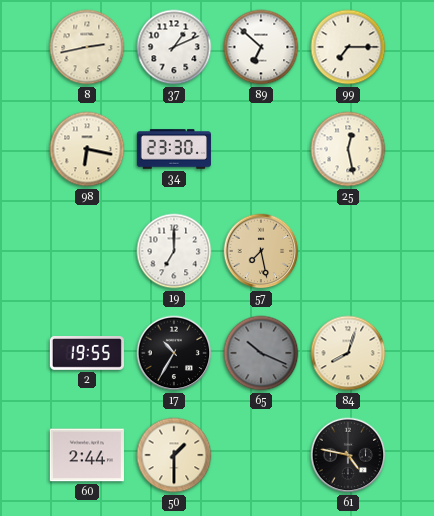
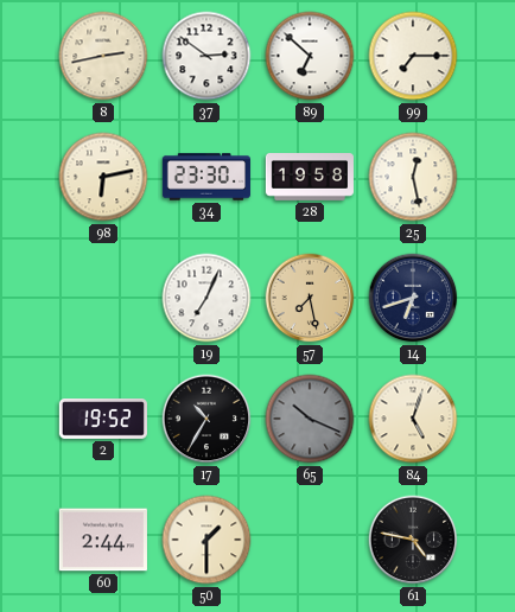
37: 1:11 -> 2:51
98: 6:17 -> 6:13
28: none -> 19:58
19: 7:00 -> 7:04
14: none -> 6:42
2: 19:55 -> 19:52
84: 8:03 -> 5:03
